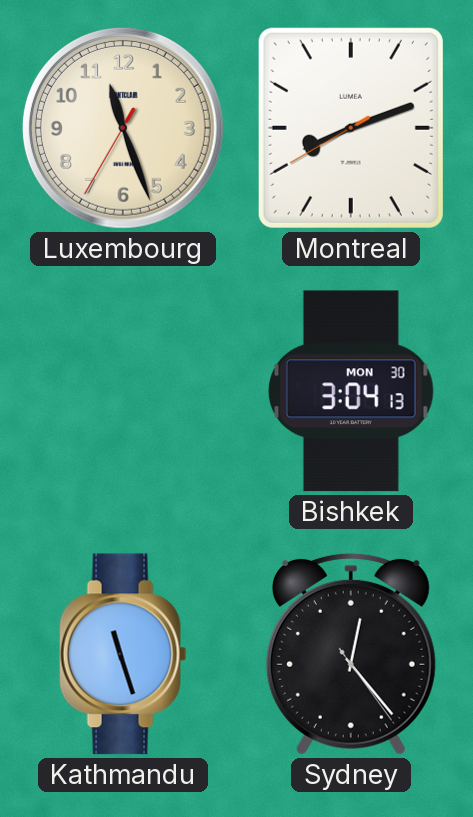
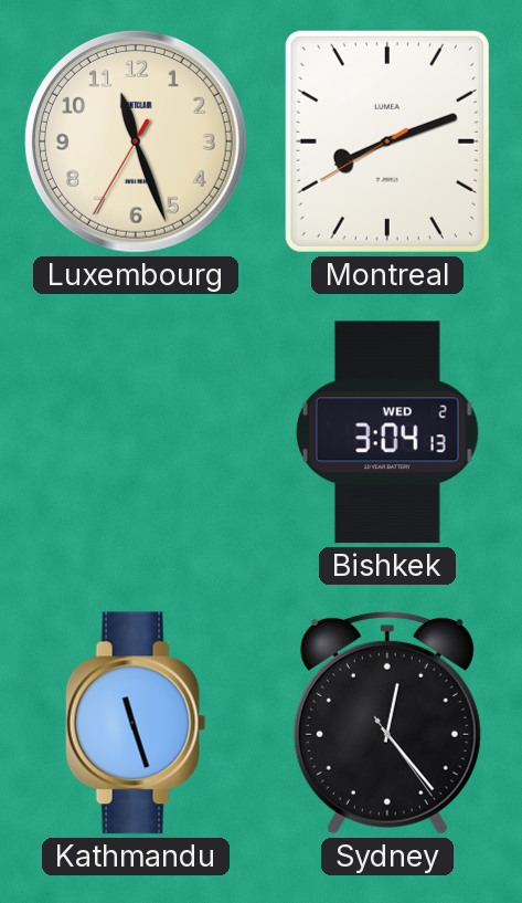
Bishkek date: MON 30 -> WED 2
